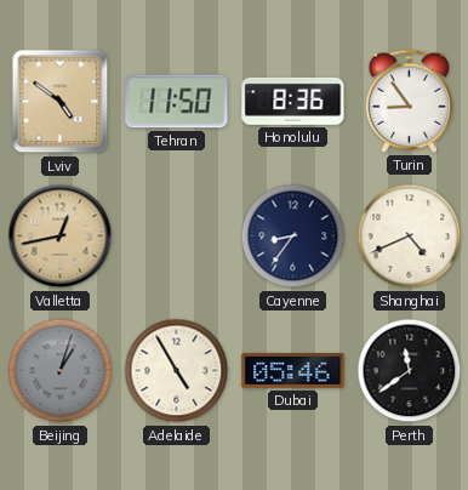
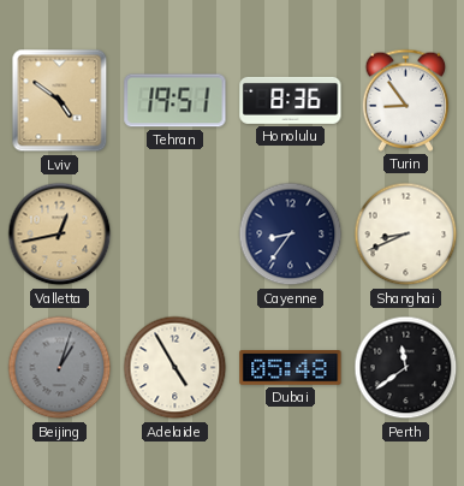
Tehran: 11:50 -> 19:51
Shanghai: 4:41 -> 8:41
Dubai: 05:46 -> 05:48
